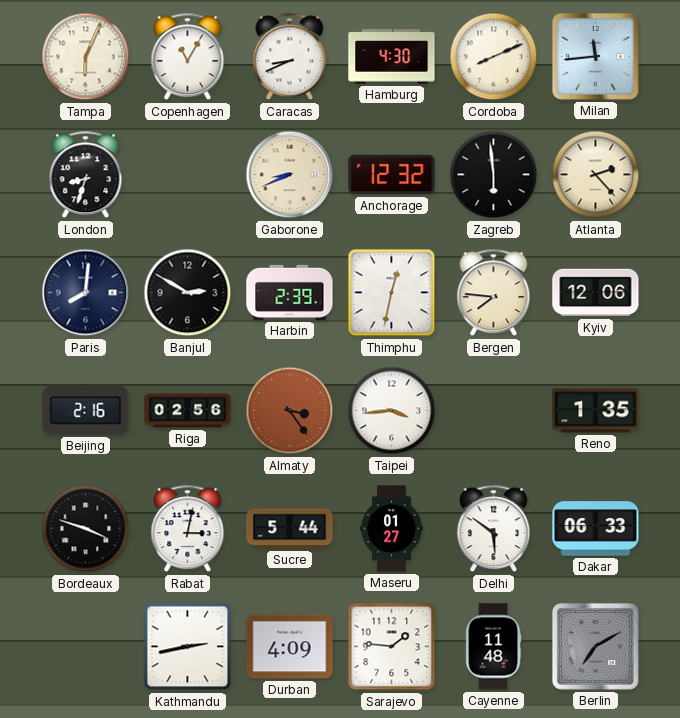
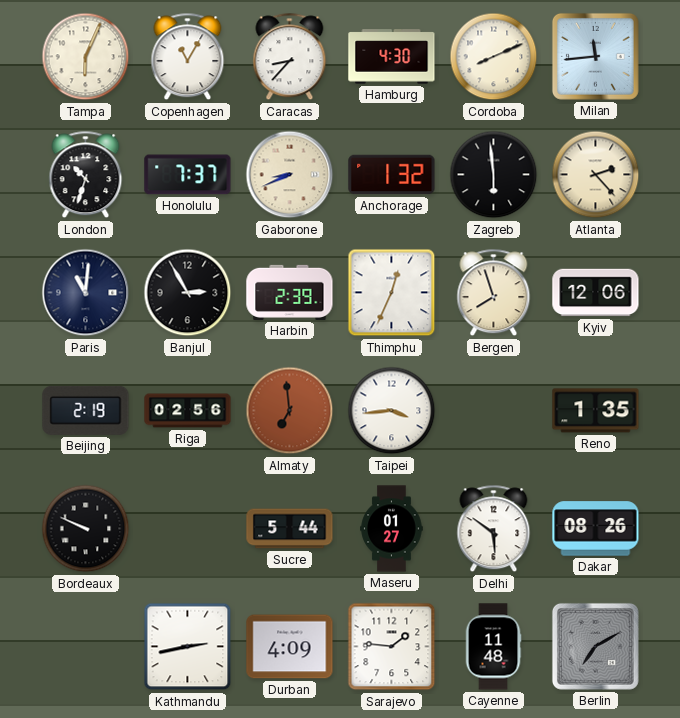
Caracas: 8:41 -> 8:37
London: 8:33 -> 10:33
Honolulu: none -> 7:37
Anchorage: 12:32 -> 1:32
Paris: 8:01 -> 11:01
Banjul: 2:50 -> 2:55
Thimphu: 12:32 -> 12:34
Bergen: 7:46 -> 7:57
Beijing: 2:16 -> 2:19
Almaty: 3:24 -> 6:59
Bordeaux: 3:48 -> 9:49
Rabat: 3:02 -> none
Dakar: 06:33 -> 08:26
